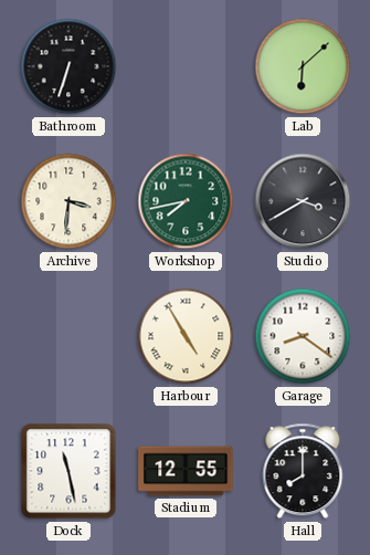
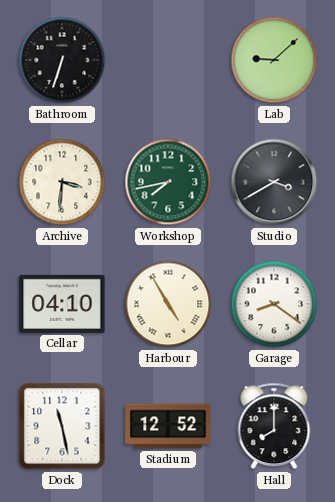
Lab: 6:08 -> 9:08
Cellar: none -> 04:10
Stadium: 12:55 -> 12:52
